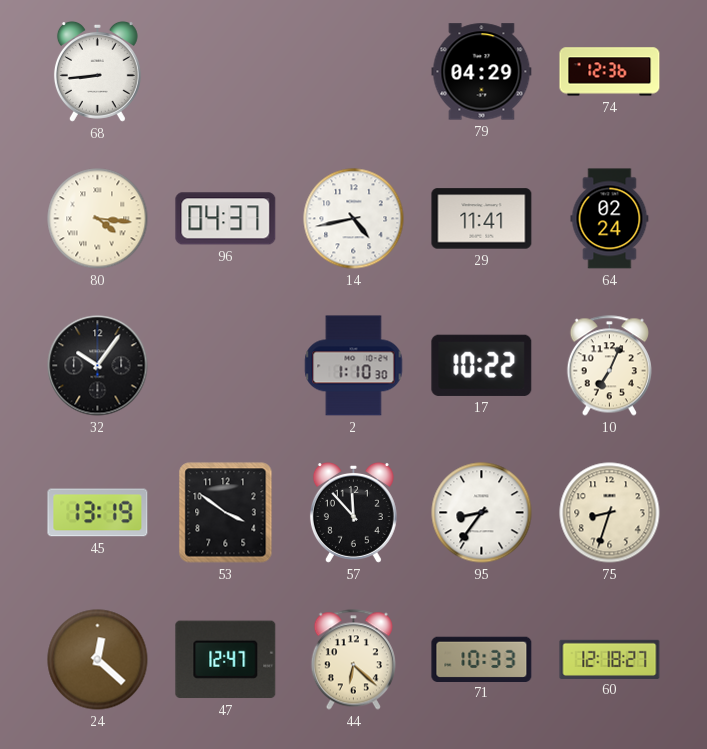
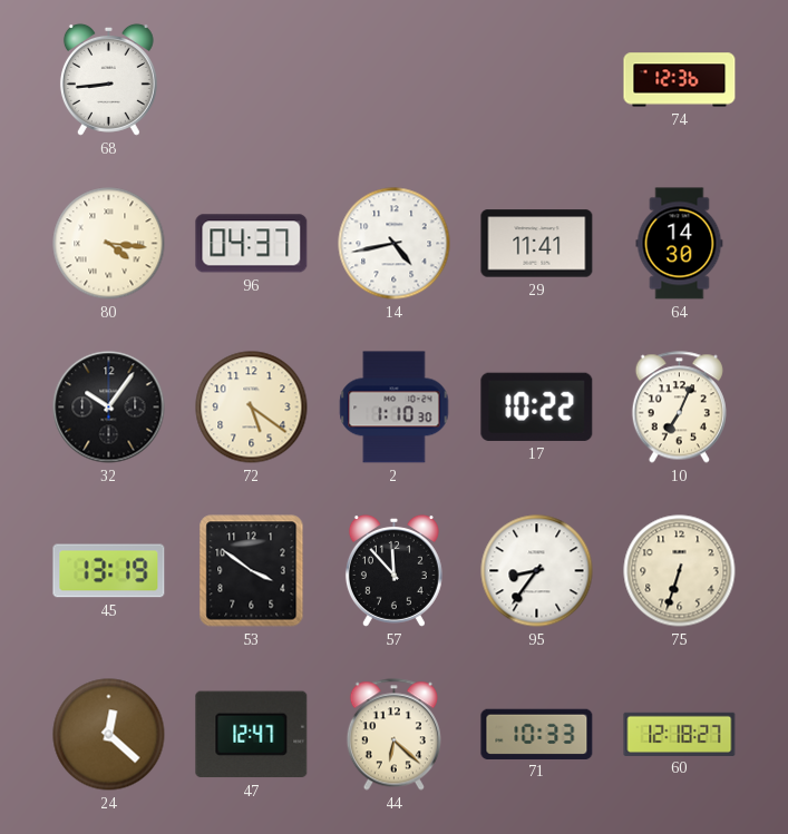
79: 04:29 -> none
64: 02:24 -> 14:30
72: none -> 5:21
75: 8:33 -> 6:33
